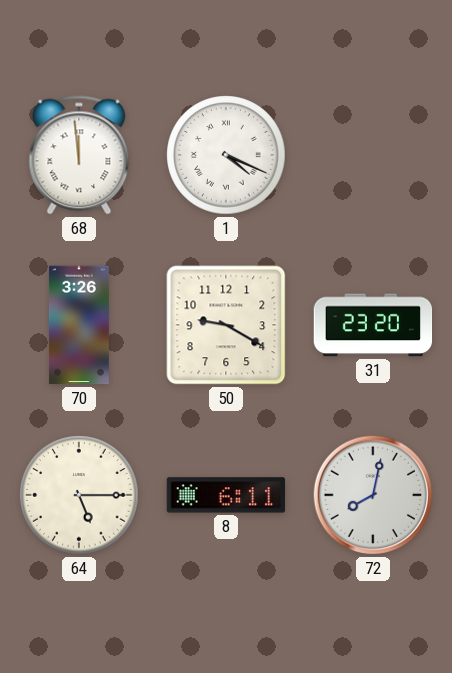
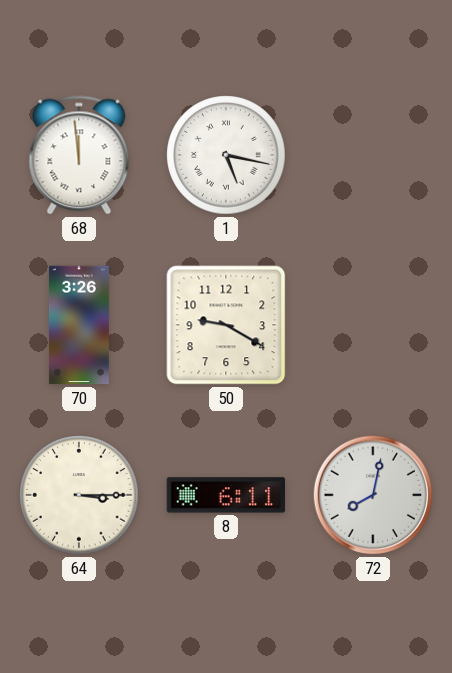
1: 4:19 -> 5:17
31: 23:20 -> none
64: 5:15 -> 3:15
